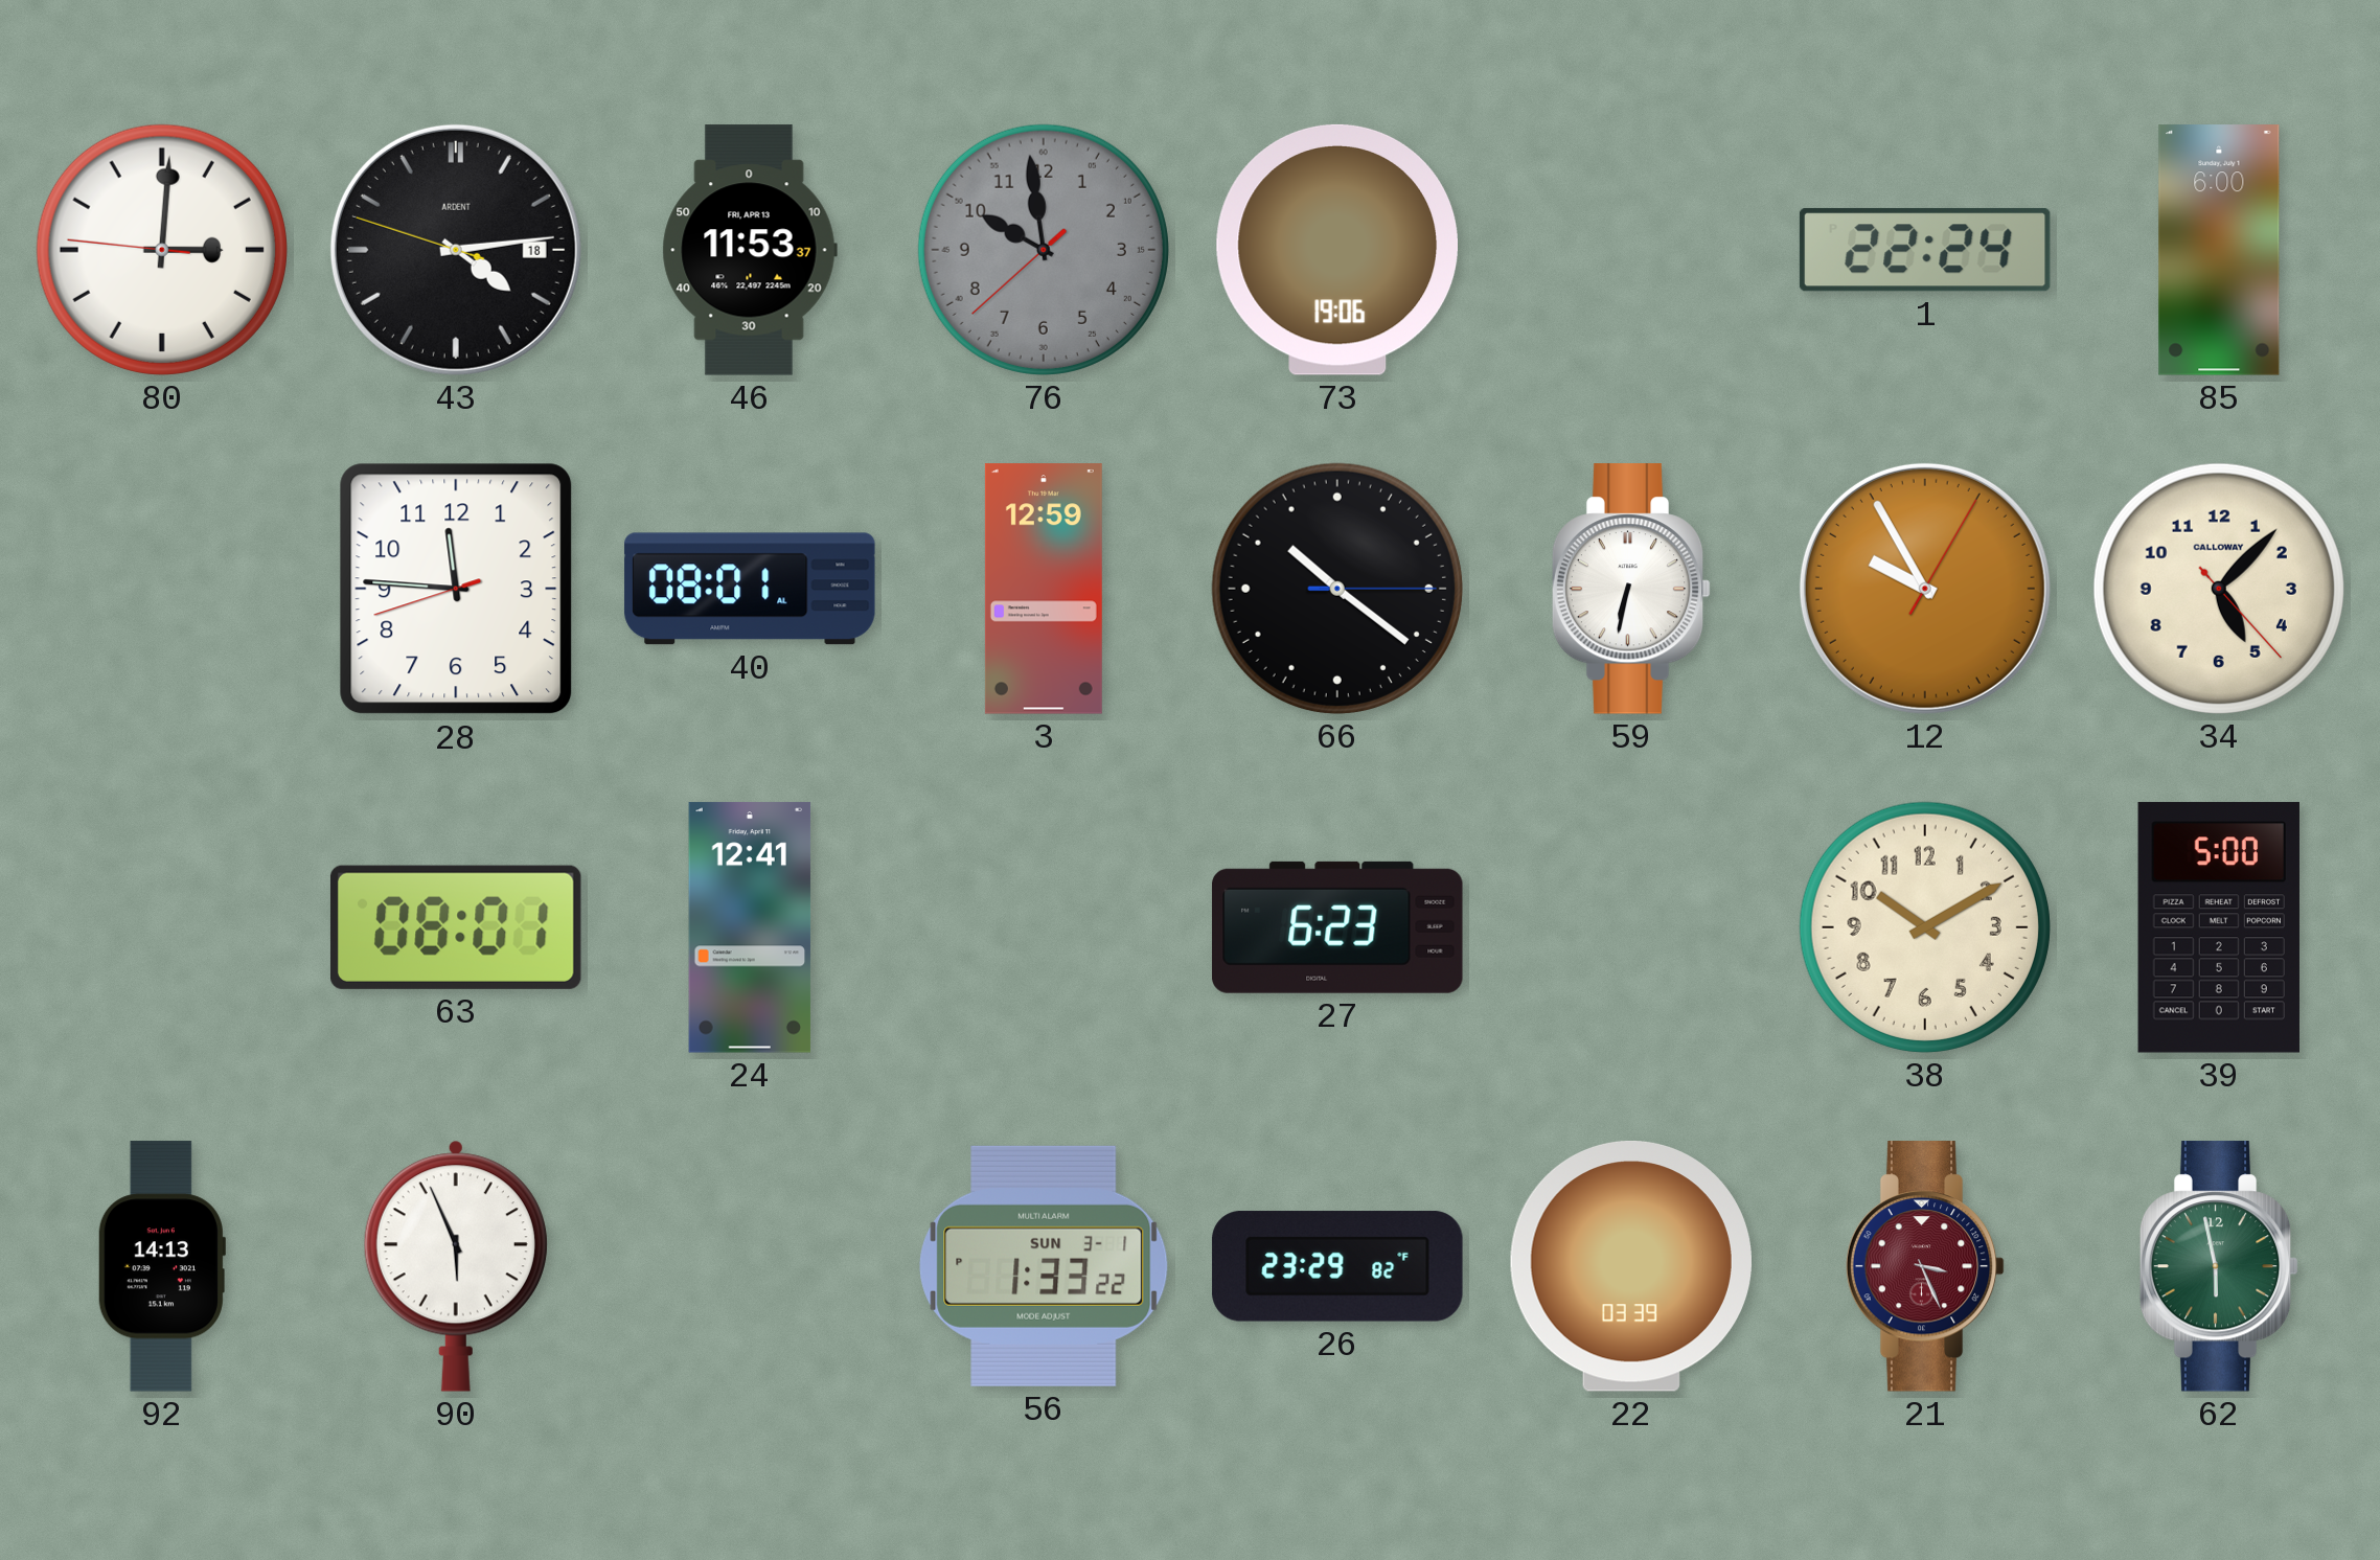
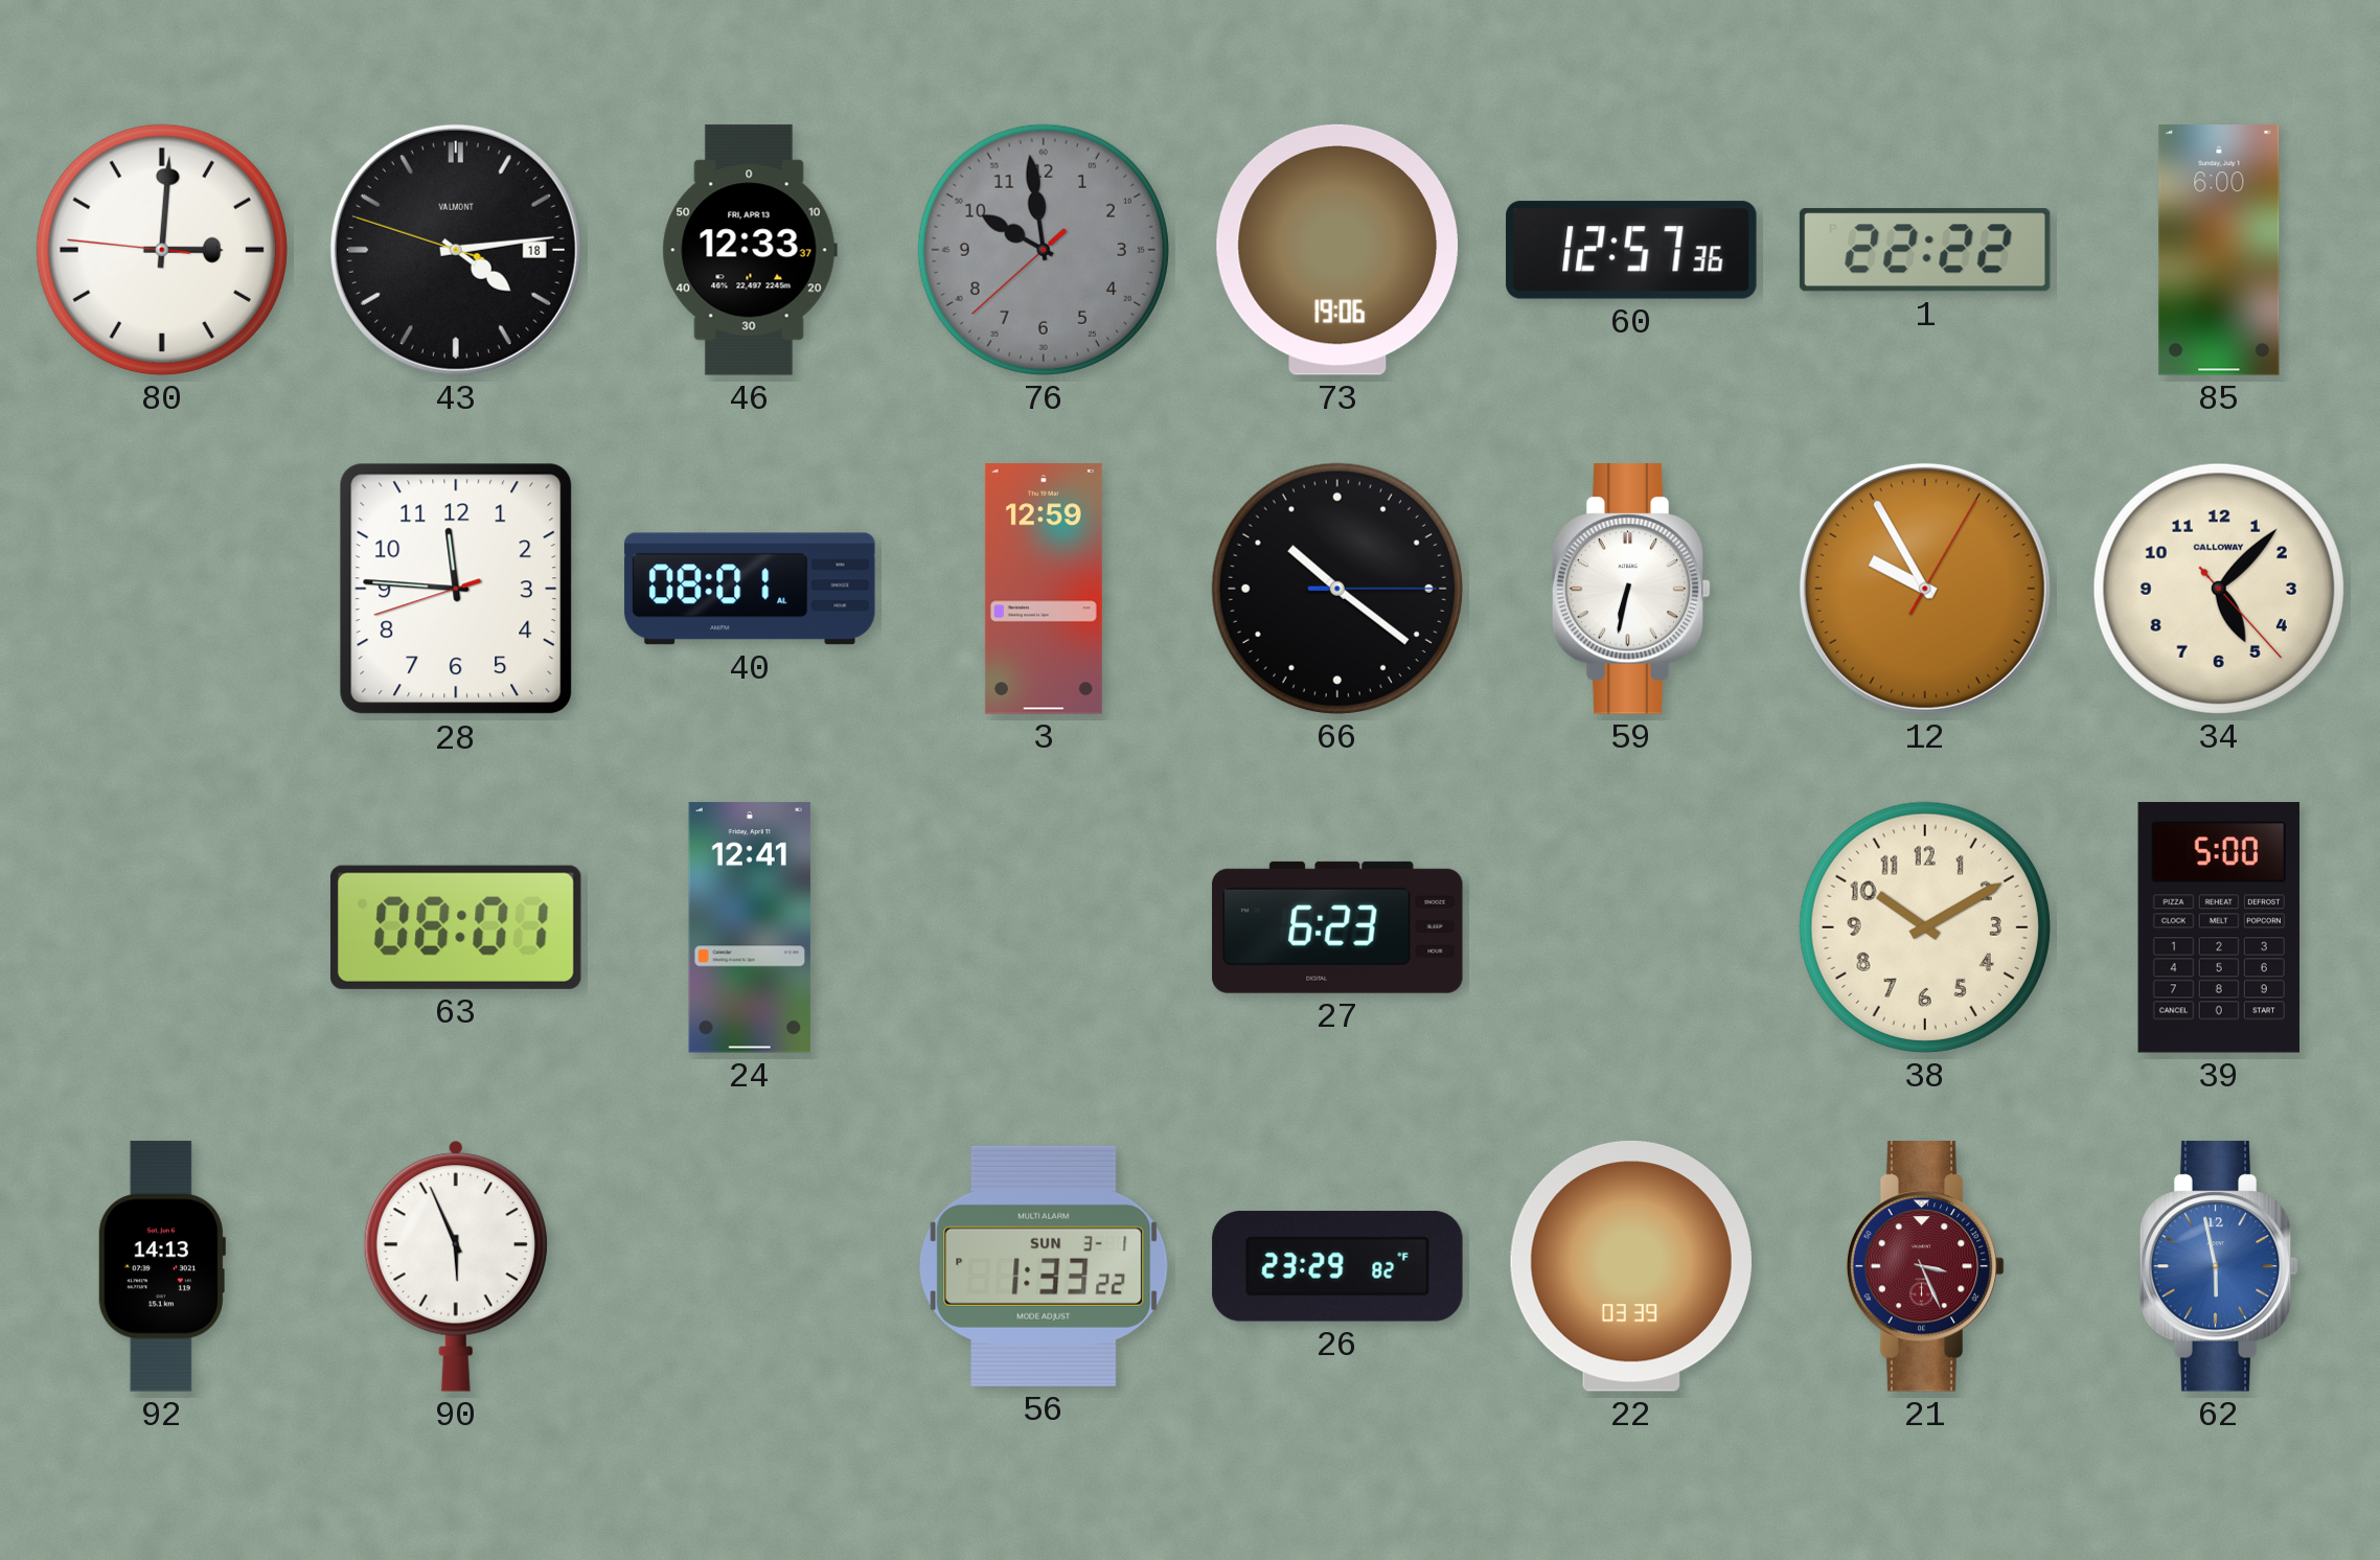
43 brand: ARDENT -> VALMONT
46: 11:53 -> 12:33
60: none -> 12:57
1: 22:24 -> 22:22
62 dial: green -> blue
